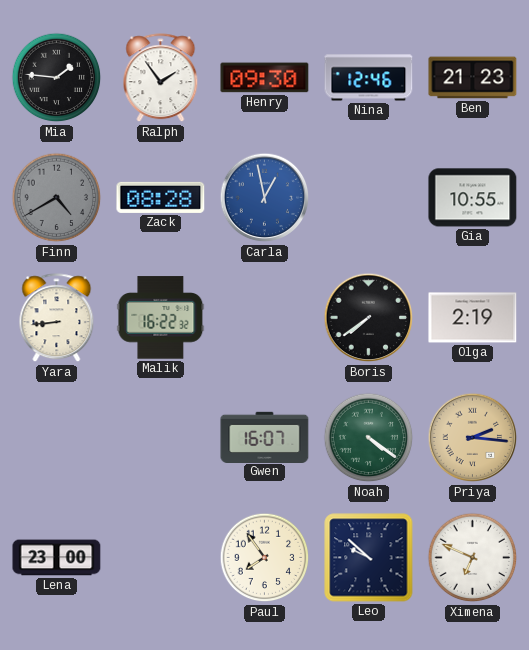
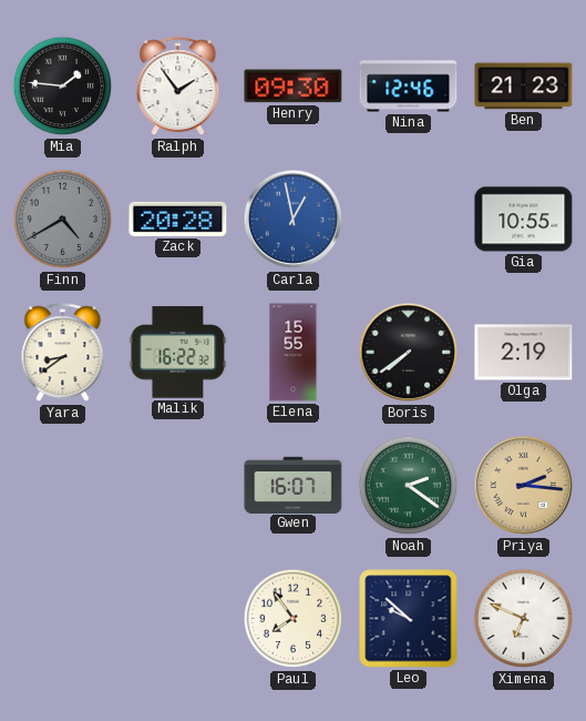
Zack: 08:28 -> 20:28
Yara: 8:44 -> 8:39
Elena: none -> 15:55
Noah: 4:21 -> 2:21
Lena: 23:00 -> none
